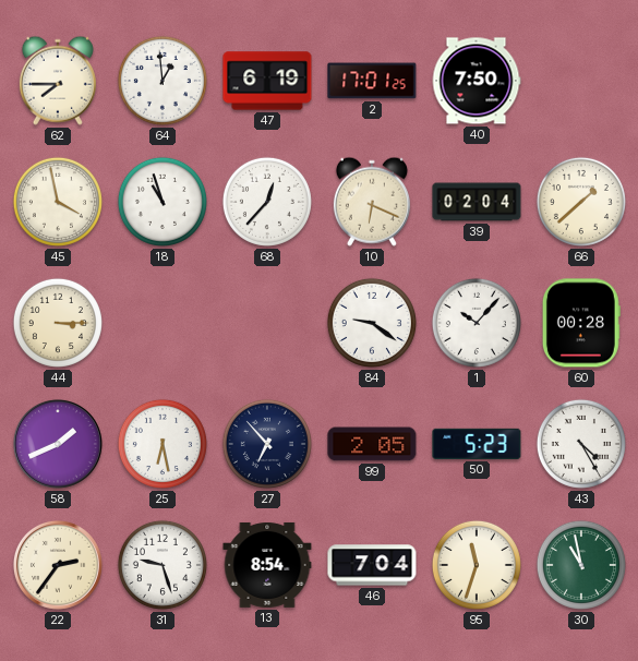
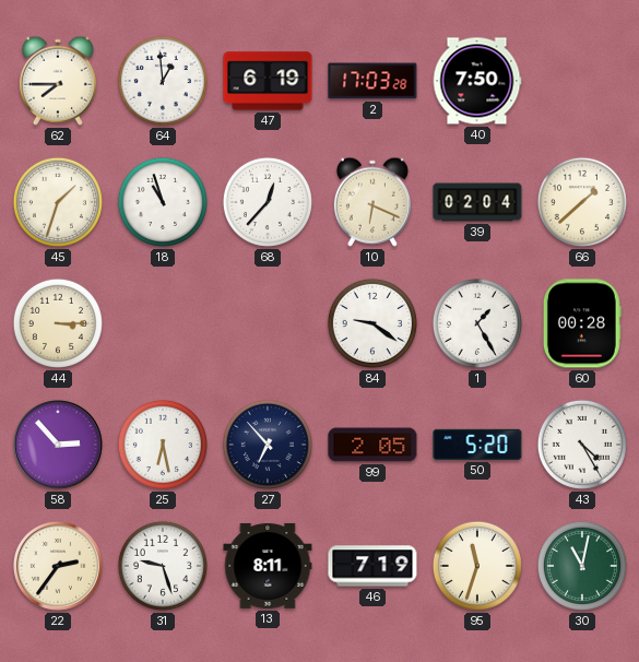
2: 17:01 -> 17:03
45: 3:58 -> 1:33
1: 10:07 -> 1:25
58: 1:41 -> 2:53
50: 5:23 -> 5:20
13: 8:54 -> 8:11
46: 7:04 -> 7:19
30: 10:58 -> 11:02
